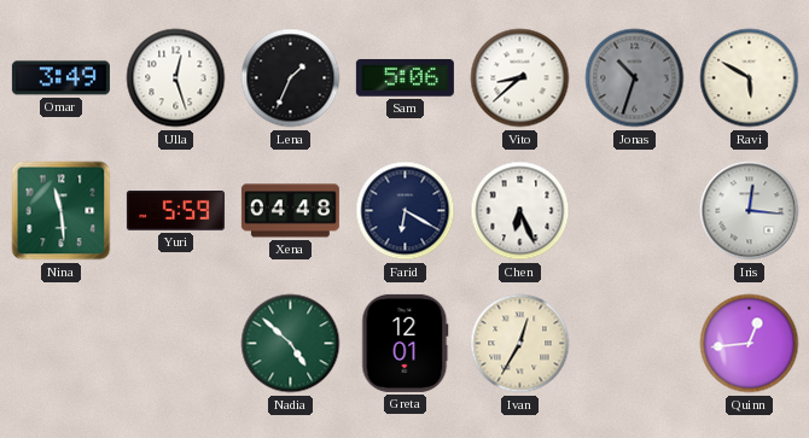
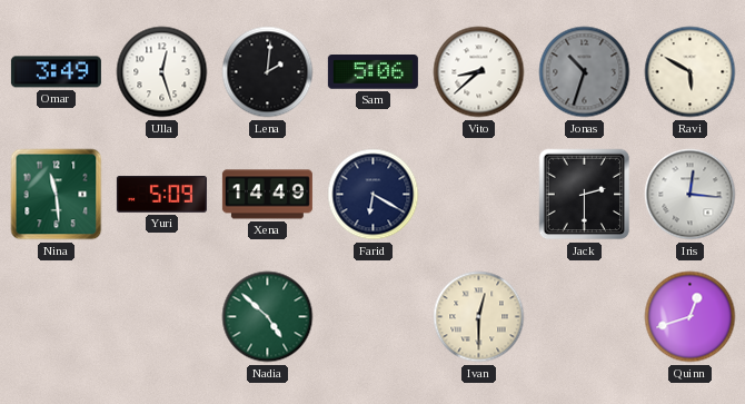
Lena: 1:34 -> 2:01
Yuri: 5:59 -> 5:09
Xena: 04:48 -> 14:49
Chen: 6:26 -> none
Jack: none -> 2:30
Greta: 12:01 -> none
Ivan: 12:35 -> 12:30
Quinn: 12:44 -> 12:42
